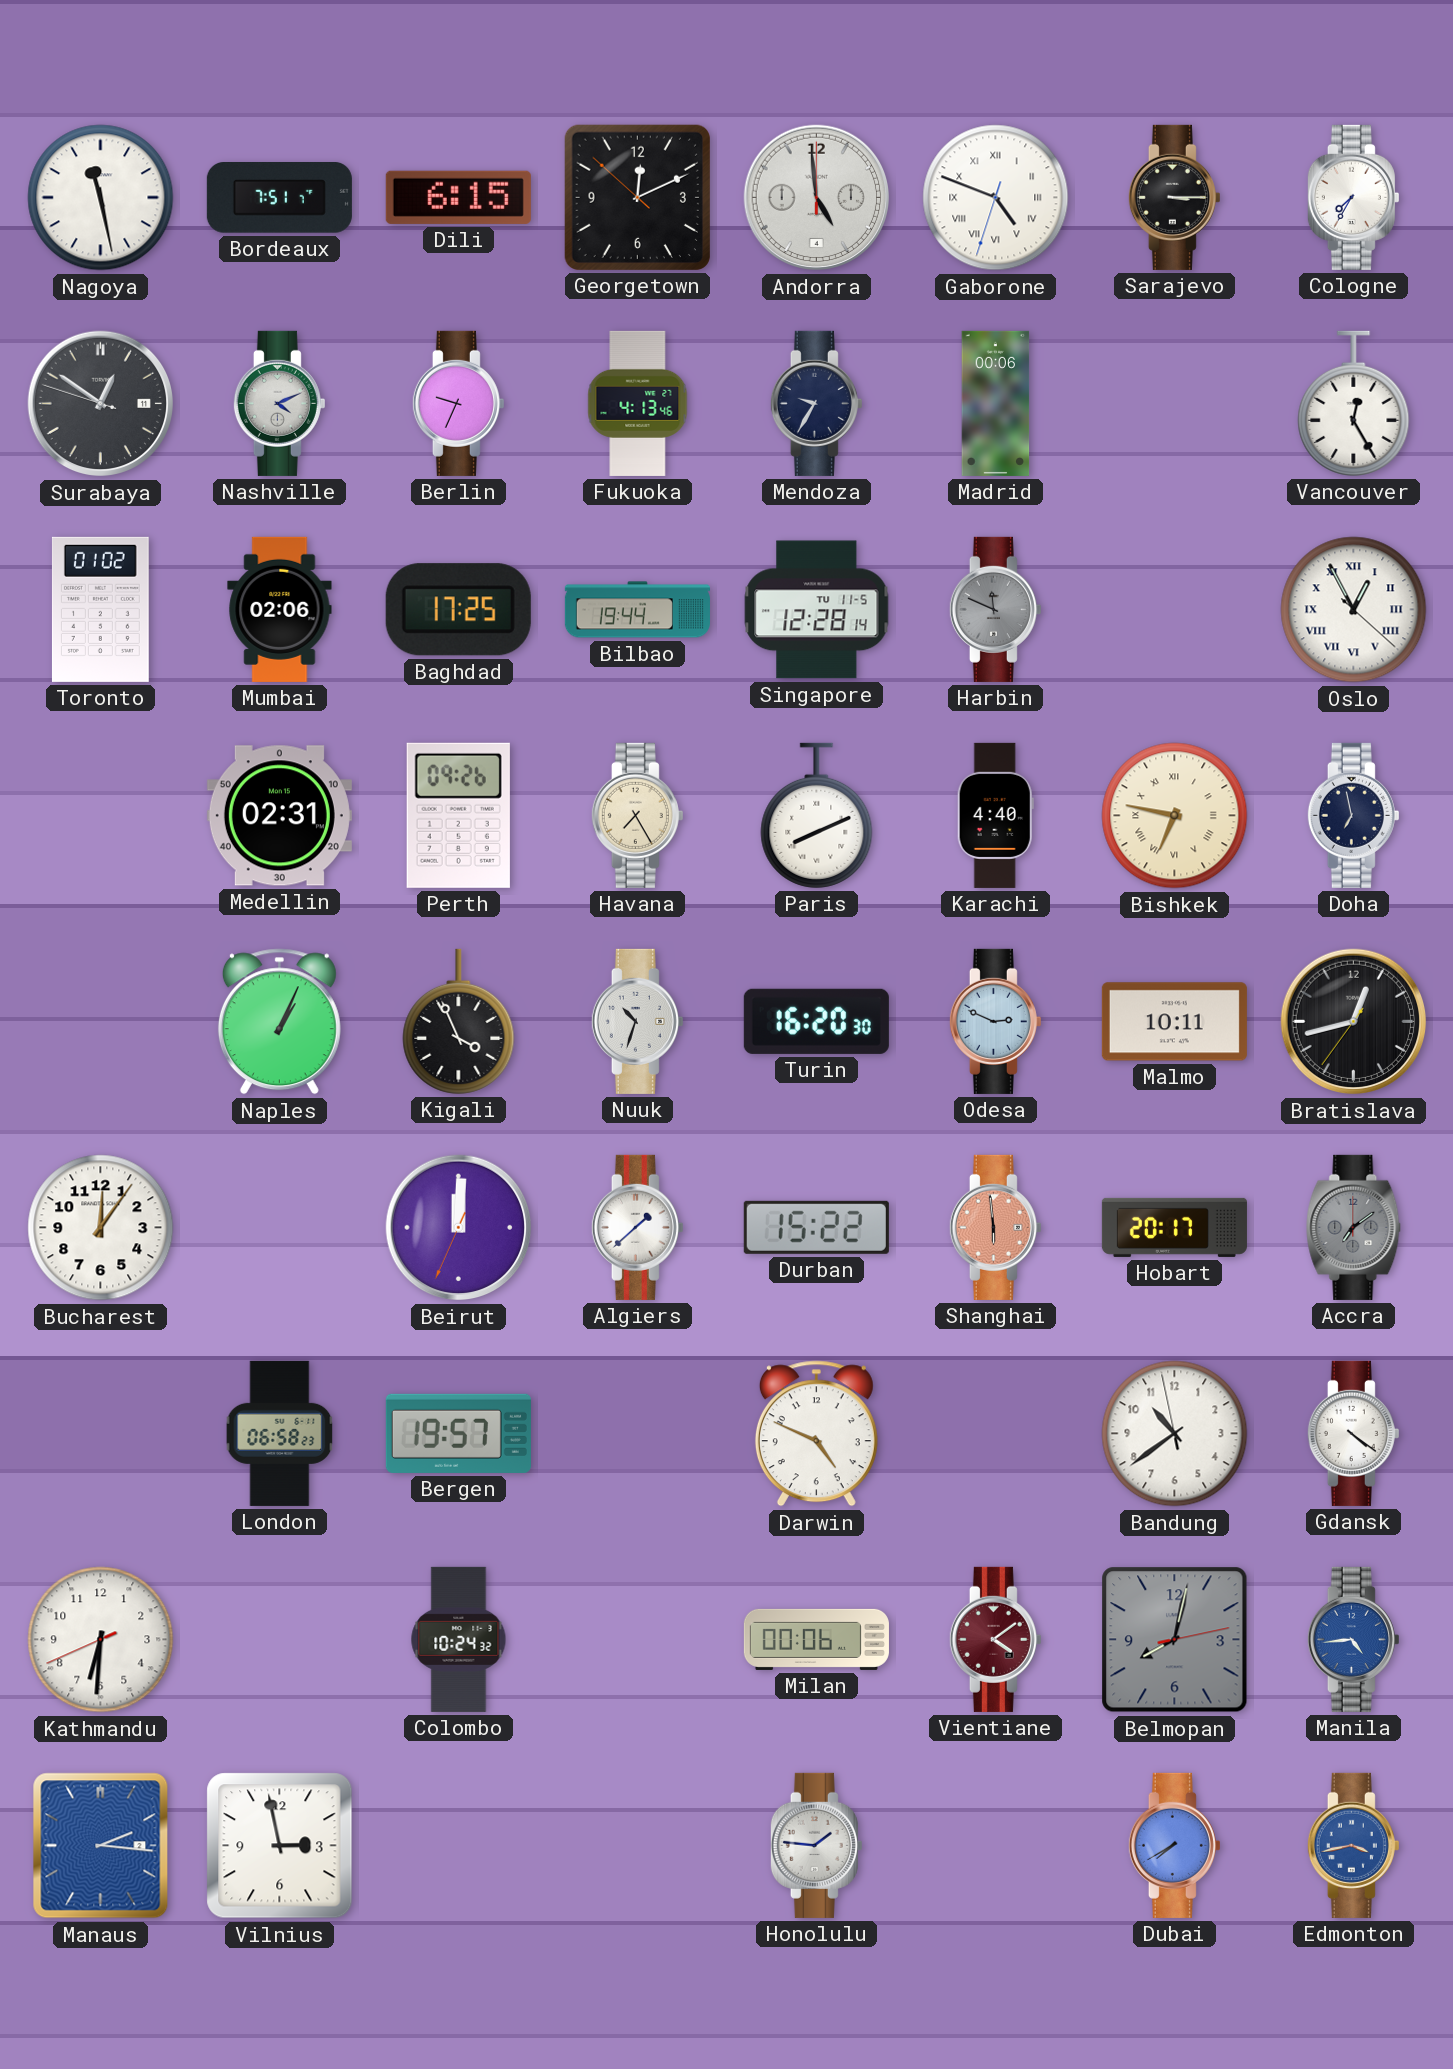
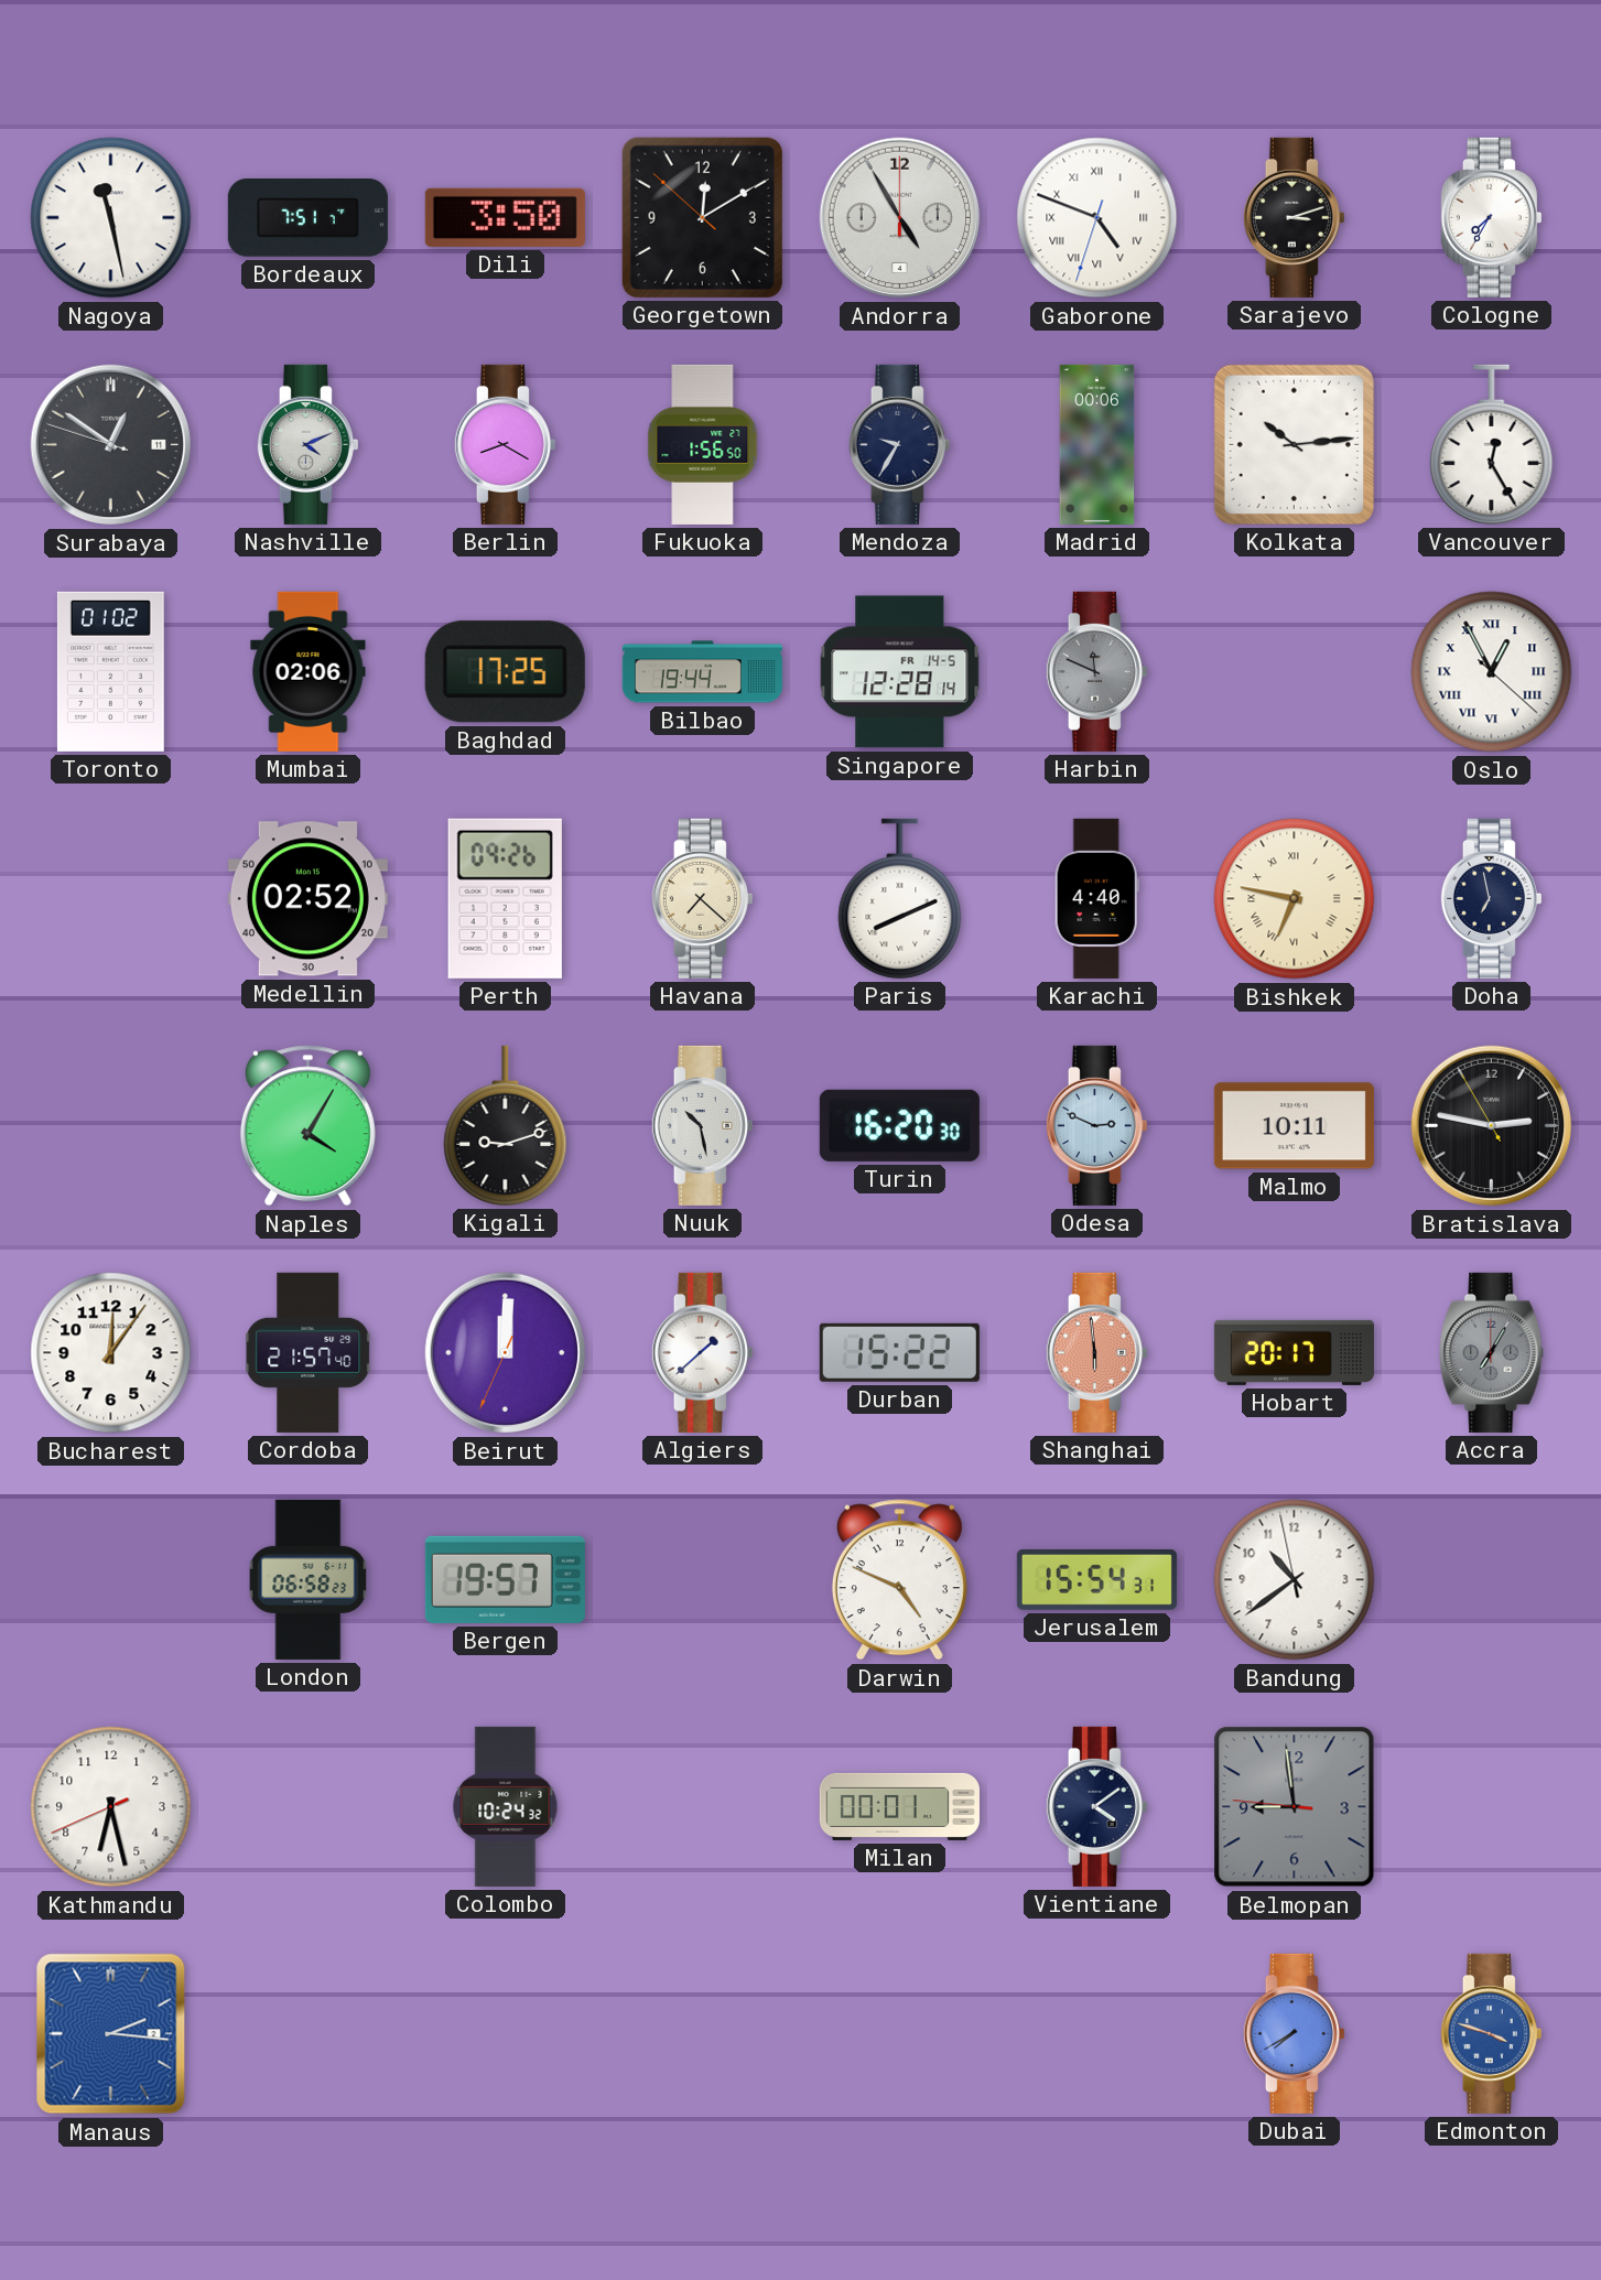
Dili: 6:15 -> 3:50
Georgetown: 12:10 -> 12:09
Andorra: 4:59 -> 4:55
Sarajevo: 3:15 -> 3:12
Berlin: 9:34 -> 8:20
Fukuoka: 4:13 -> 1:56
Kolkata: none -> 10:14
Singapore date: TU 11-5 -> FR 14-5
Medellin: 02:31 -> 02:52
Havana: 7:25 -> 7:22
Naples: 1:04 -> 4:05
Kigali: 3:56 -> 9:12
Nuuk: 10:33 -> 10:28
Bratislava: 12:42 -> 2:46
Cordoba: none -> 21:57
Accra: 7:09 -> 7:05
Jerusalem: none -> 15:54
Gdansk: 4:21 -> none
Kathmandu: 6:30 -> 6:27
Milan: 00:06 -> 00:01
Vientiane dial: burgundy -> navy
Belmopan: 8:02 -> 8:58
Manila: 4:44 -> none
Vilnius: 2:58 -> none
Honolulu: 1:46 -> none
Edmonton: 3:43 -> 3:48
